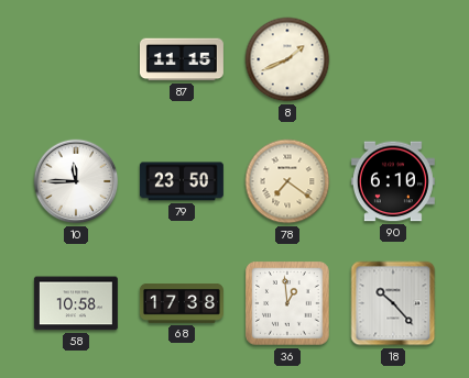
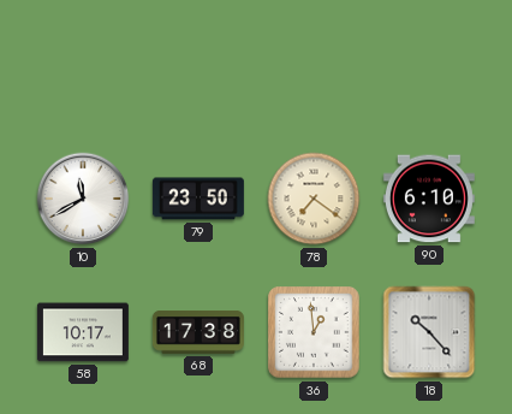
87: 11:15 -> none
8: 1:41 -> none
10: 11:45 -> 11:40
58: 10:58 -> 10:17
